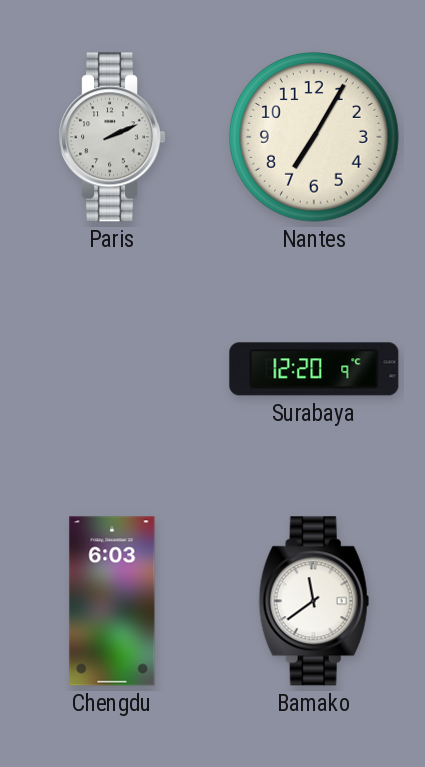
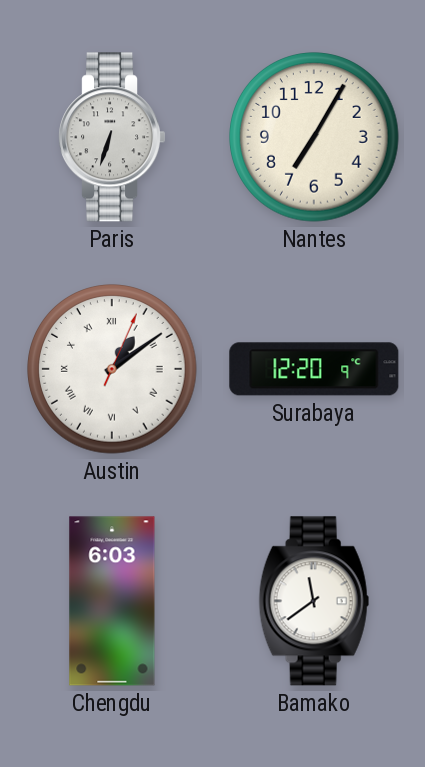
Paris: 2:11 -> 6:33
Austin: none -> 1:09
